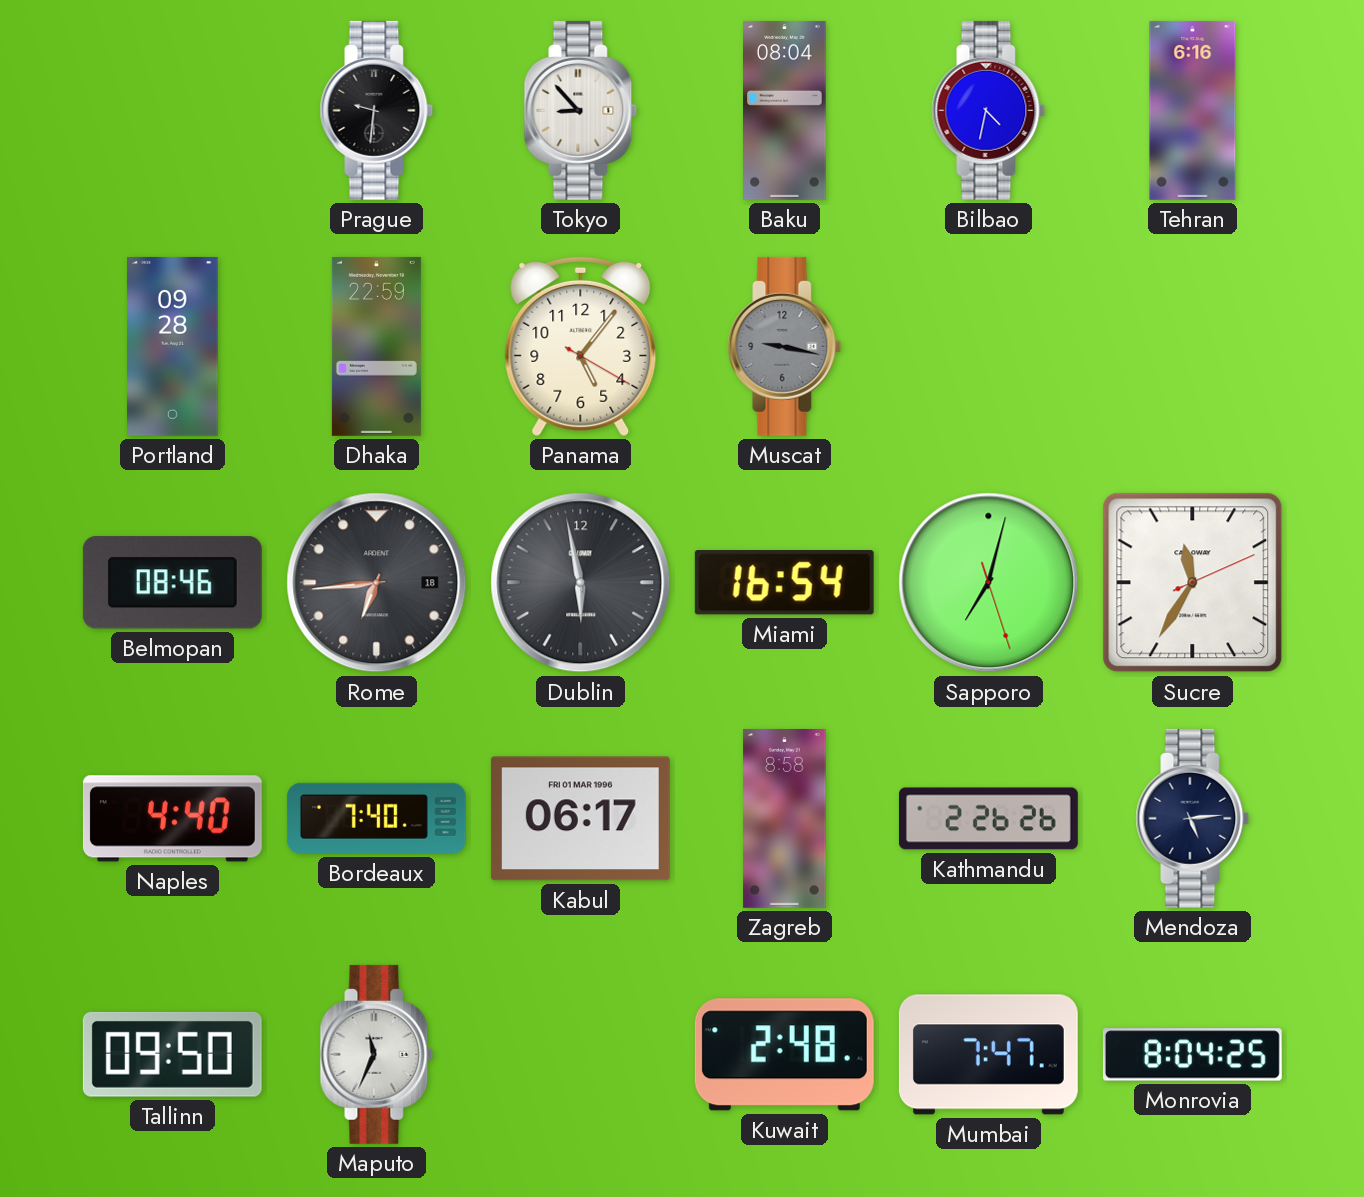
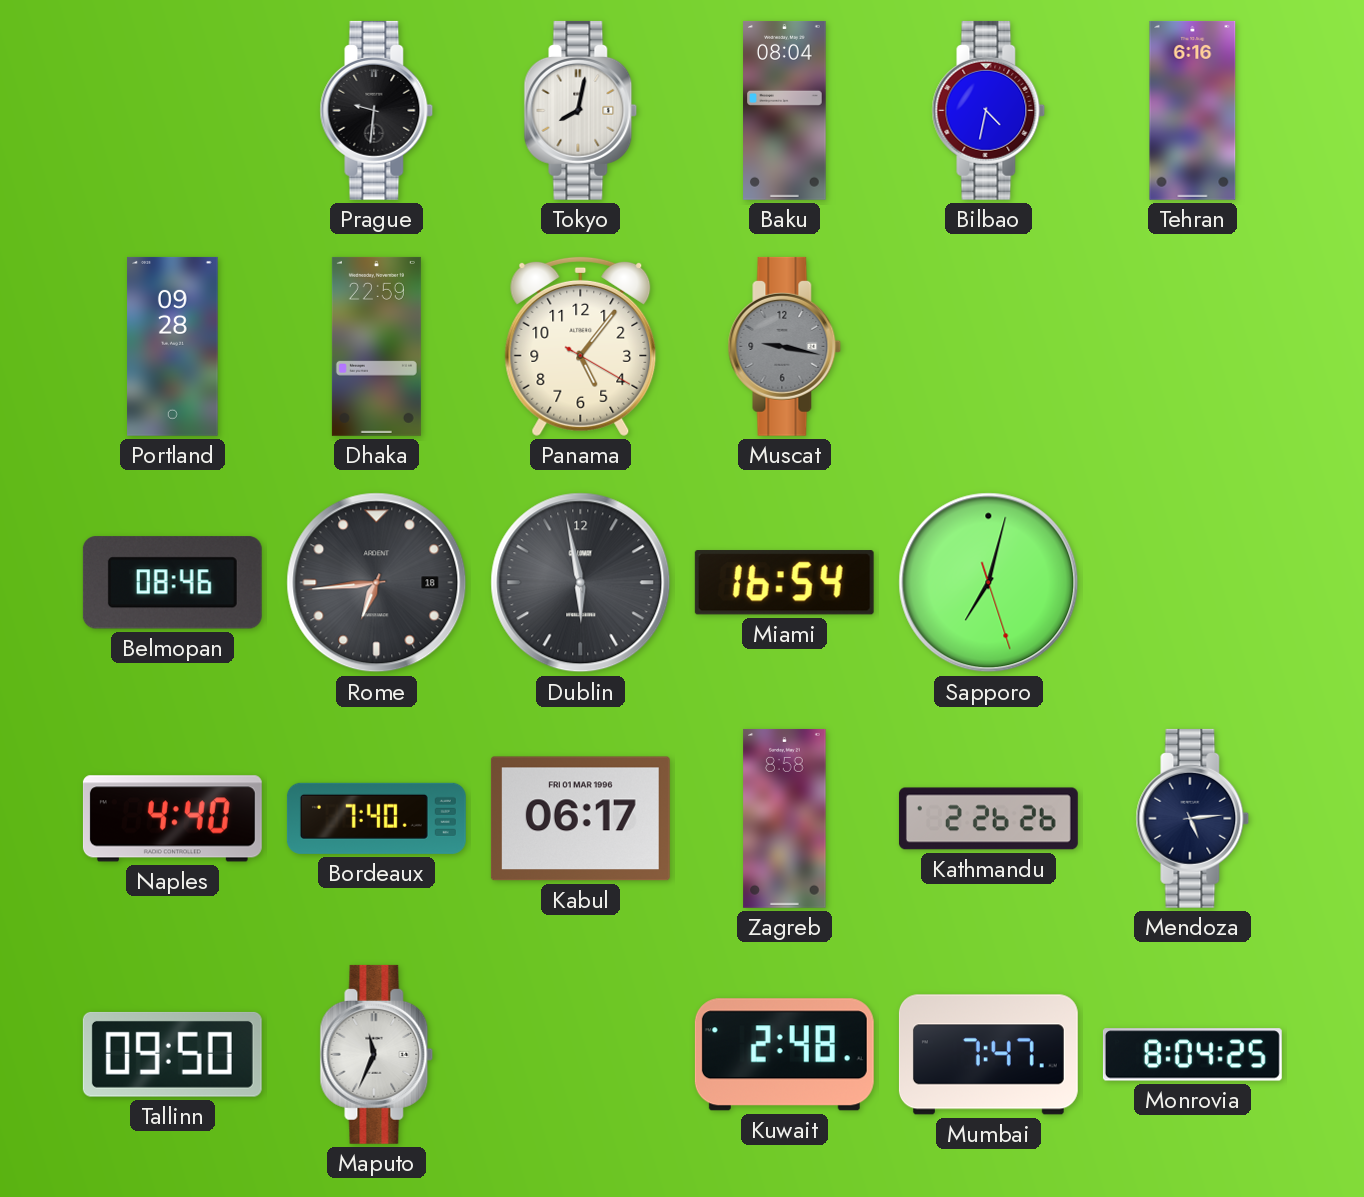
Tokyo: 8:53 -> 8:02
Sucre: 11:35 -> none
